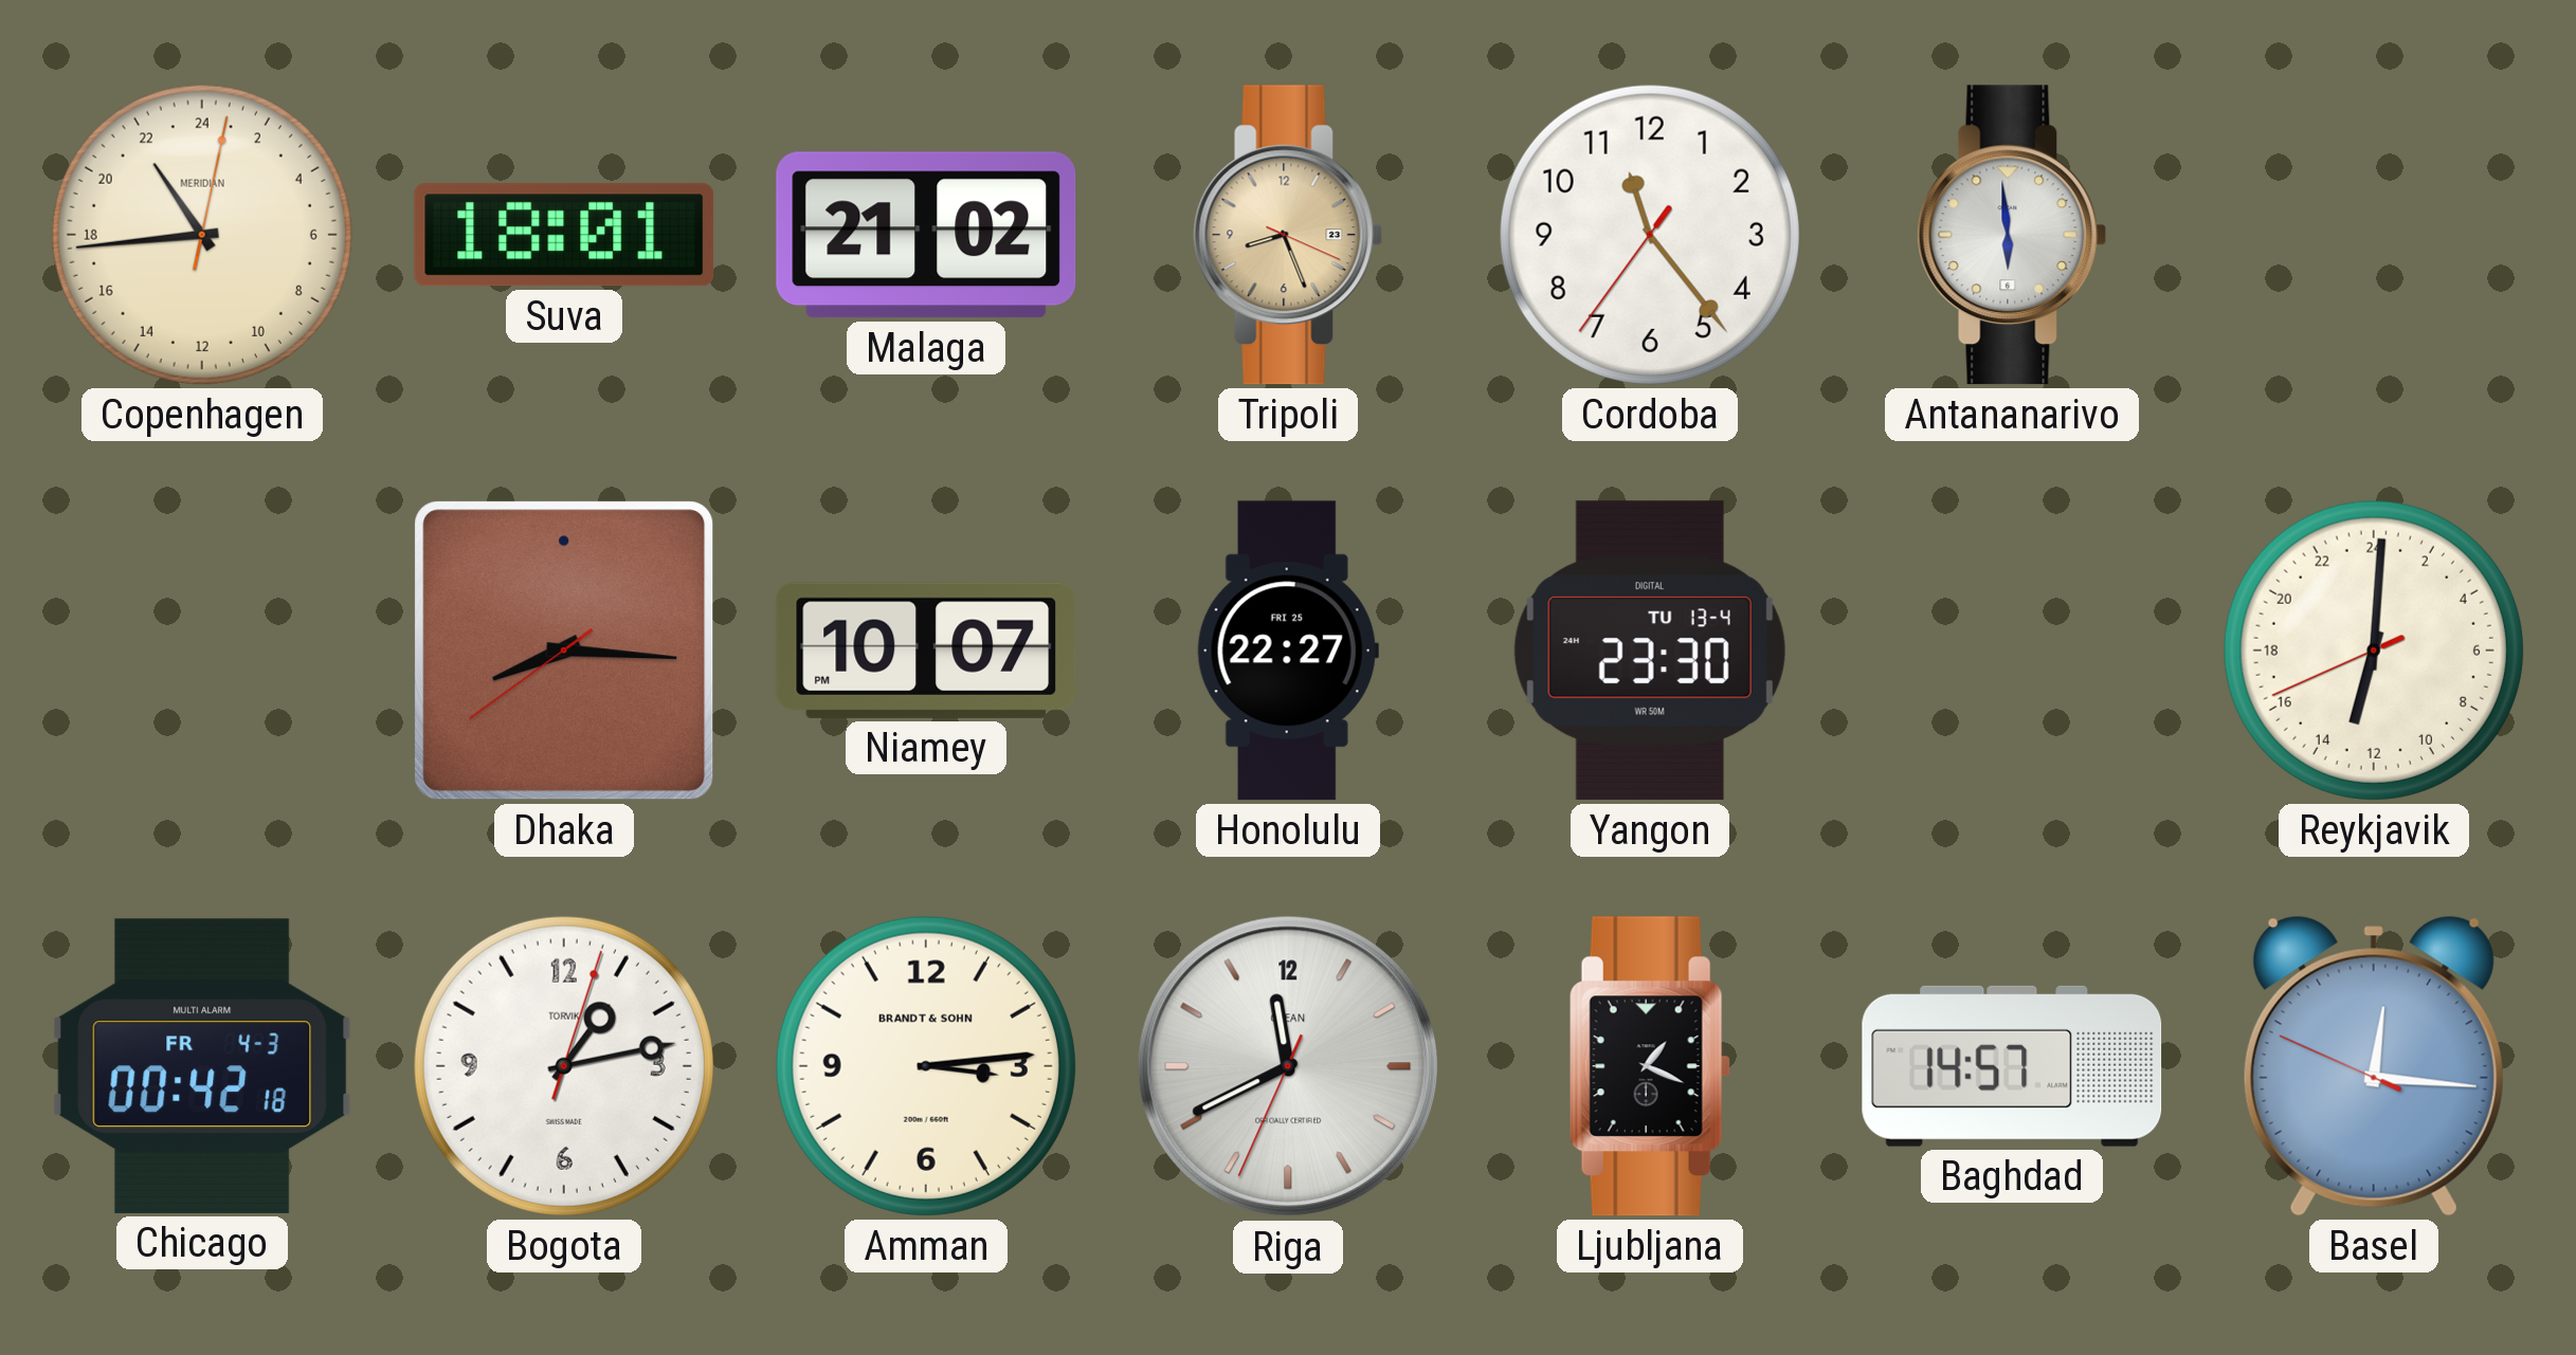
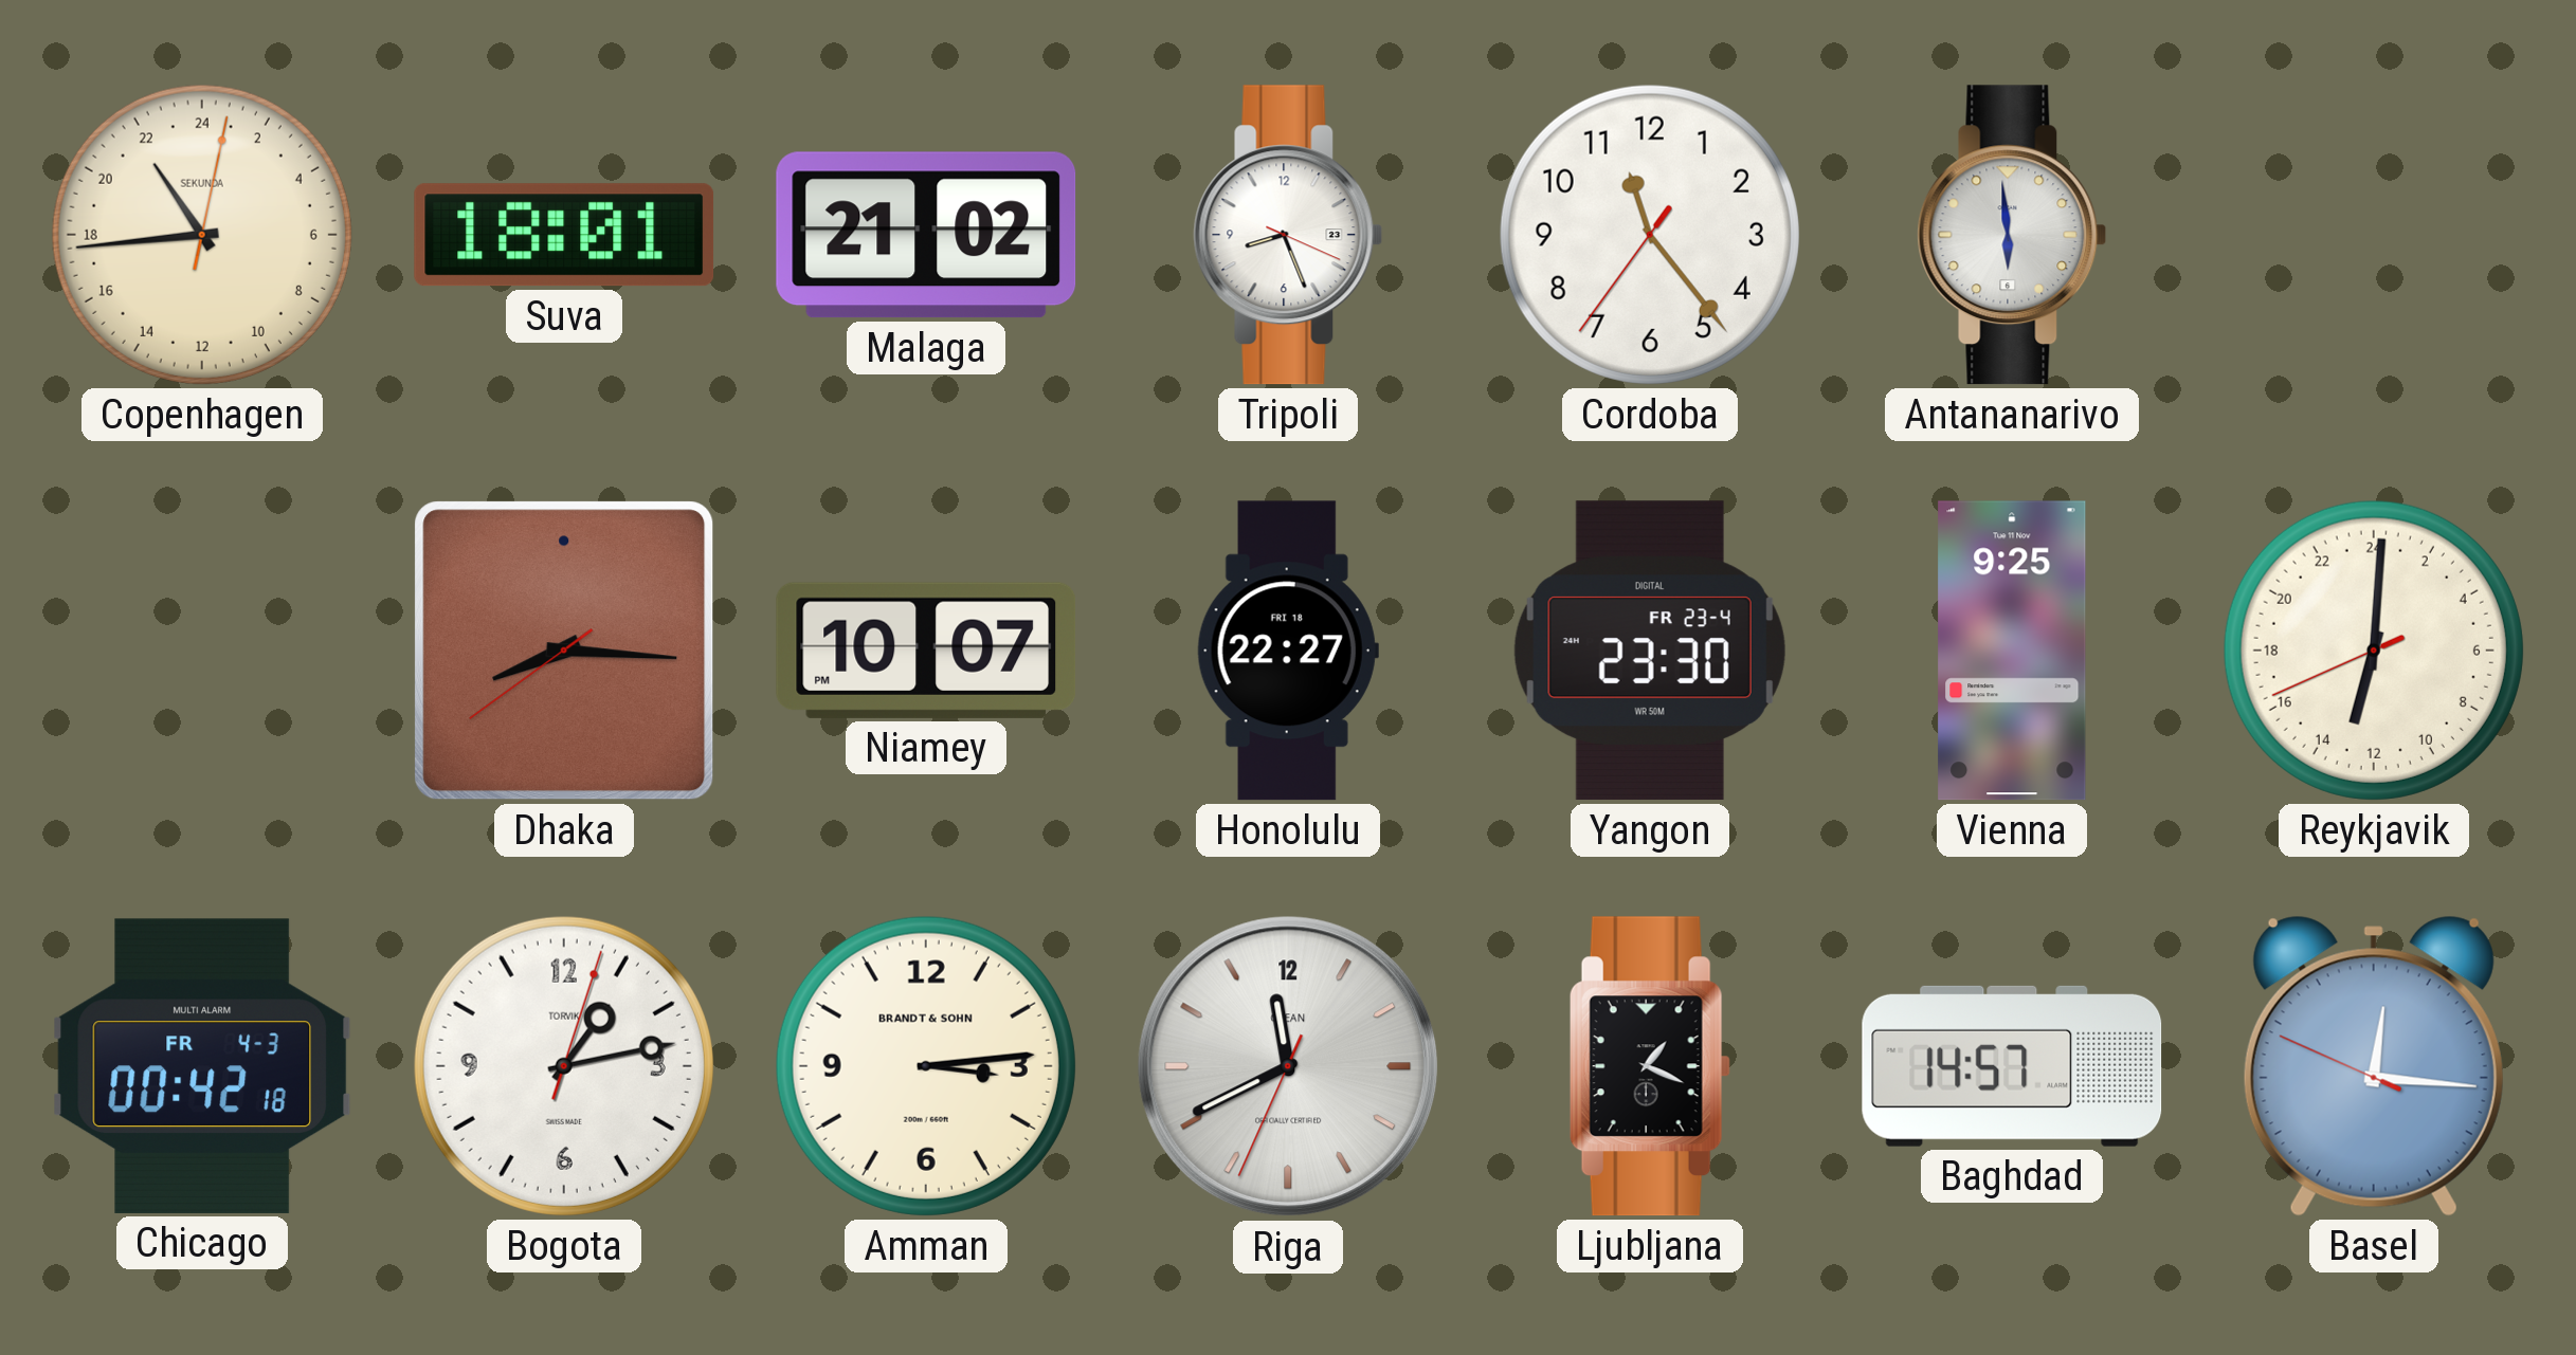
Copenhagen brand: MERIDIAN -> SEKUNDA
Tripoli dial: champagne -> white
Honolulu date: FRI 25 -> FRI 18
Yangon date: TU 13-4 -> FR 23-4
Vienna: none -> 9:25
